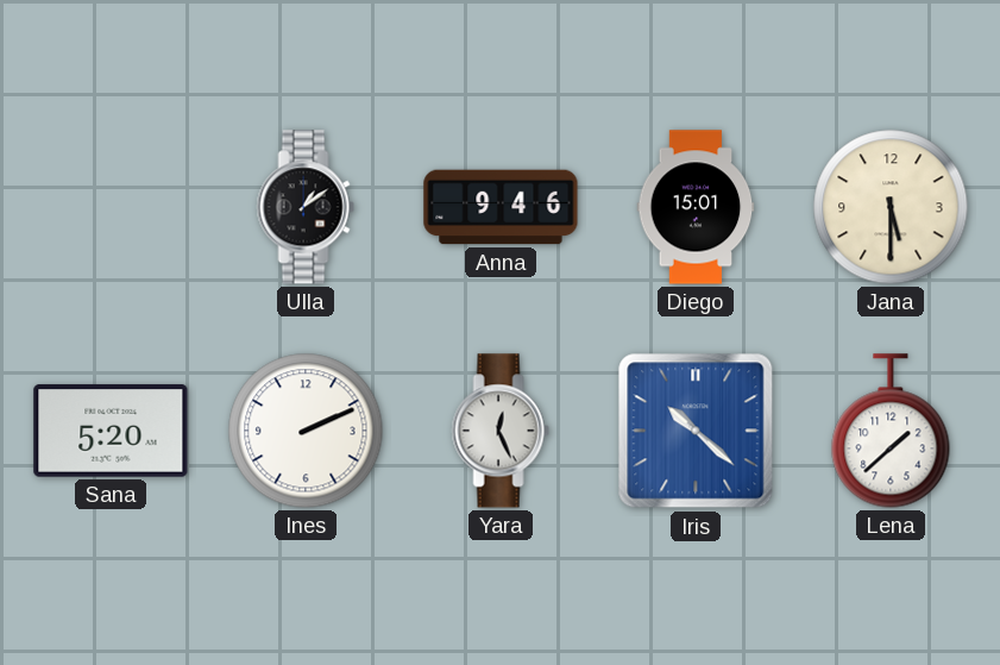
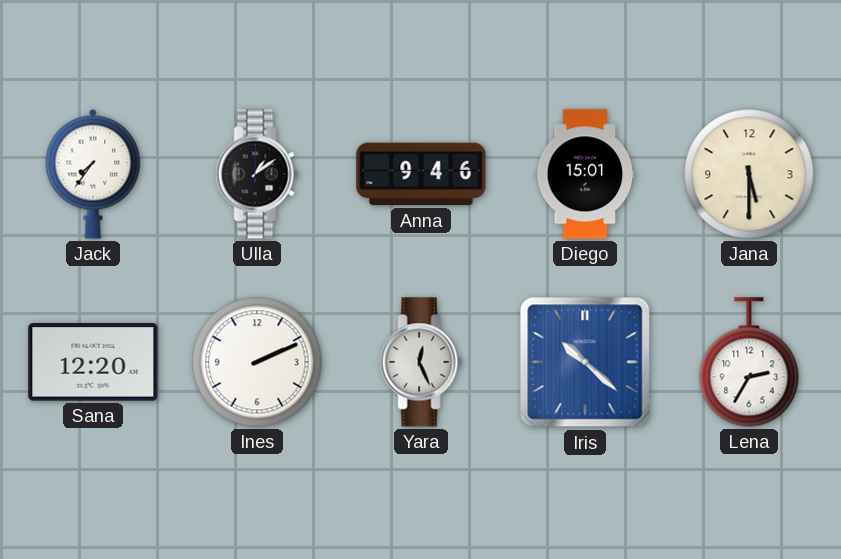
Jack: none -> 7:36
Sana: 5:20 -> 12:20
Lena: 1:38 -> 2:35
